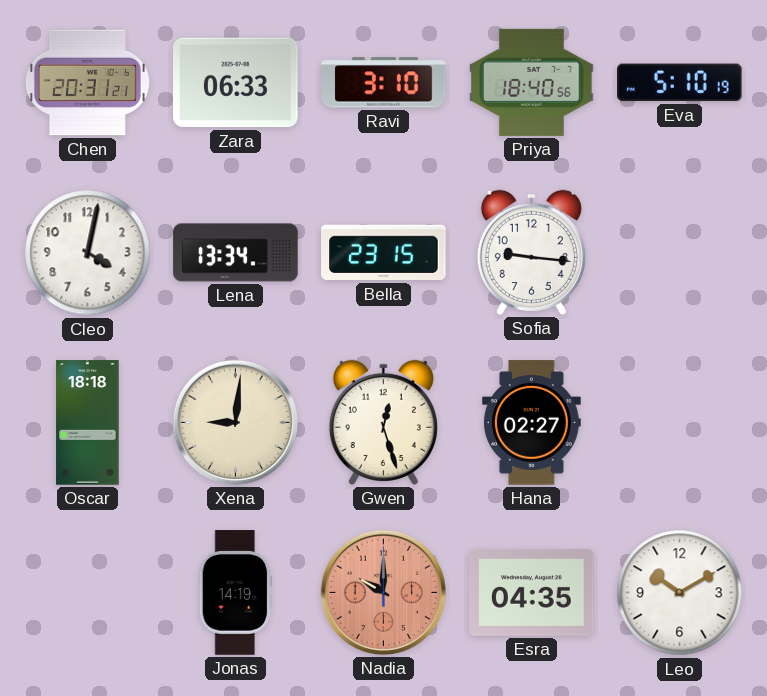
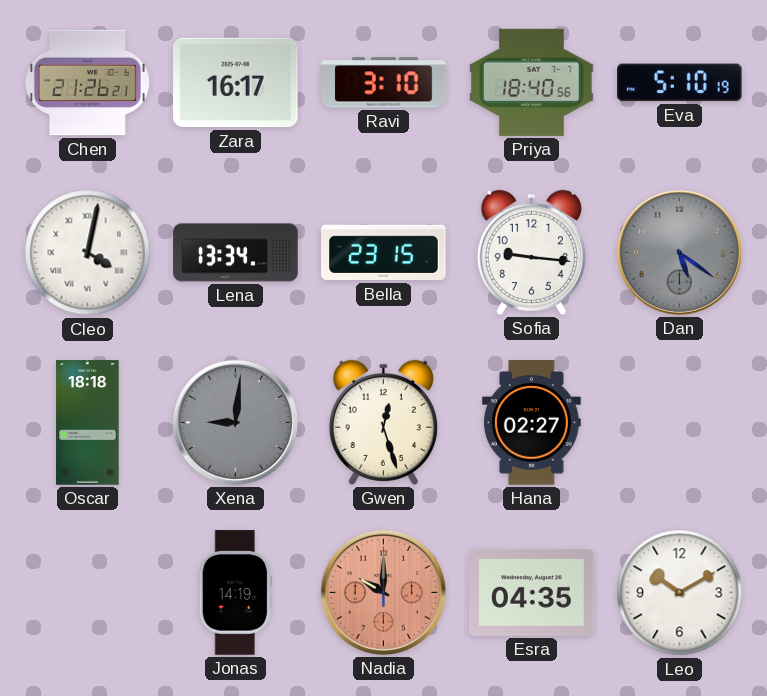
Chen: 20:31 -> 21:26
Zara: 06:33 -> 16:17
Cleo numerals: Arabic -> Roman
Dan: none -> 5:21
Xena dial: cream -> grey
